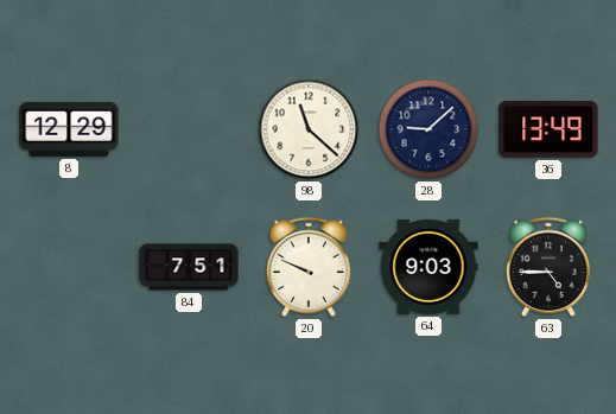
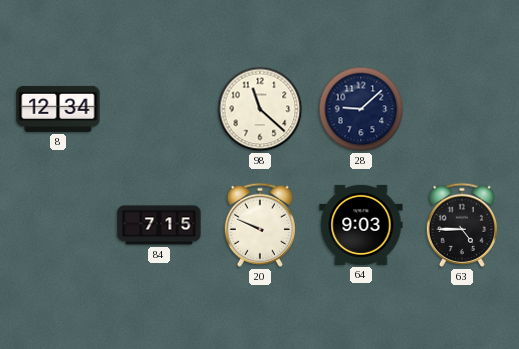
8: 12:29 -> 12:34
36: 13:49 -> none
84: 7:51 -> 7:15
